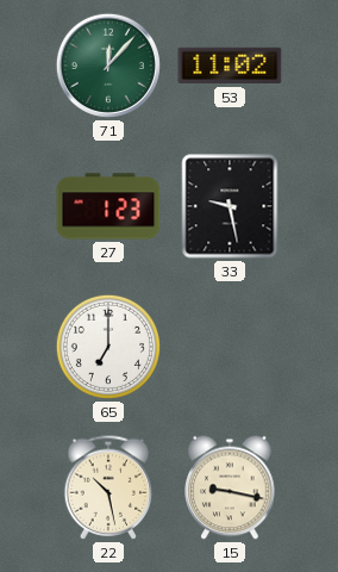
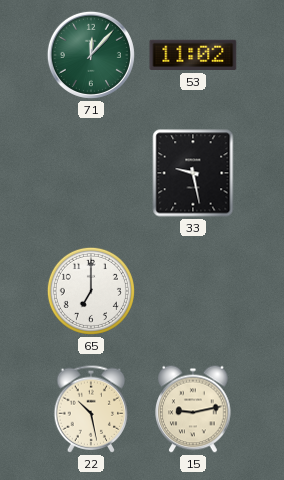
27: 1:23 -> none
15: 9:17 -> 9:13
